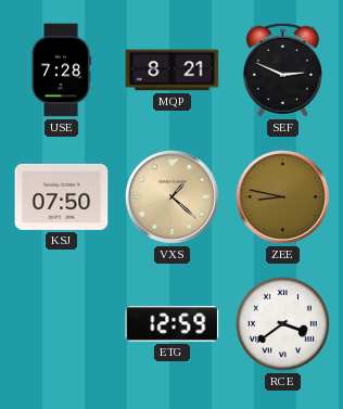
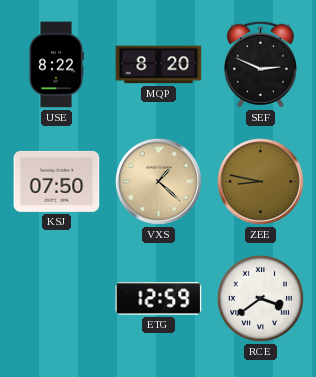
USE: 7:28 -> 8:22
MQP: 8:21 -> 8:20
